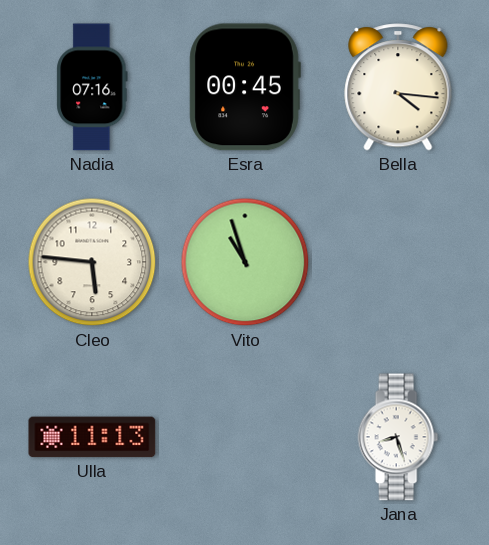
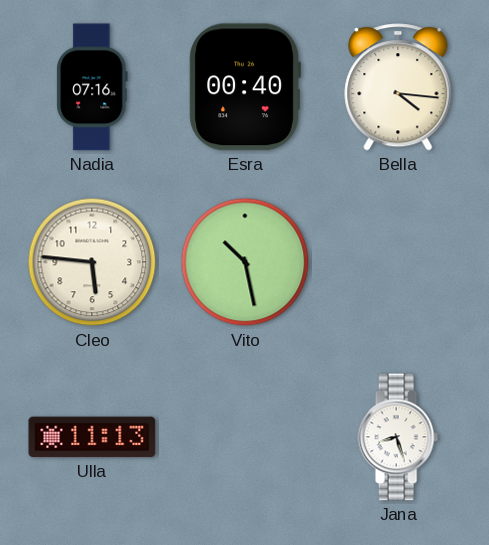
Esra: 00:45 -> 00:40
Vito: 10:57 -> 10:28
